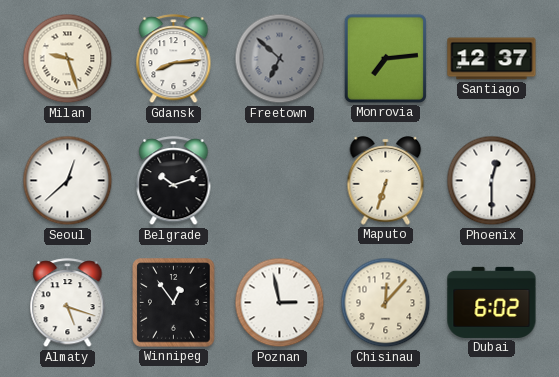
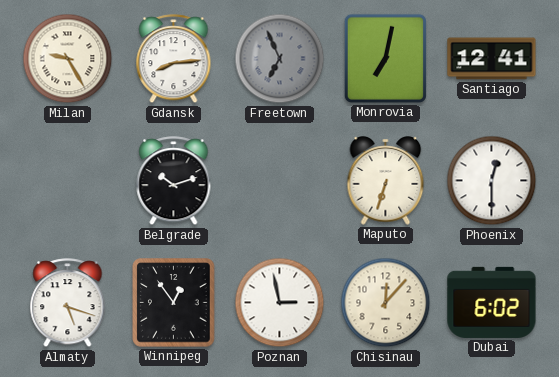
Milan: 9:27 -> 9:25
Freetown: 6:52 -> 6:56
Monrovia: 7:14 -> 7:02
Santiago: 12:37 -> 12:41
Seoul: 12:38 -> none
